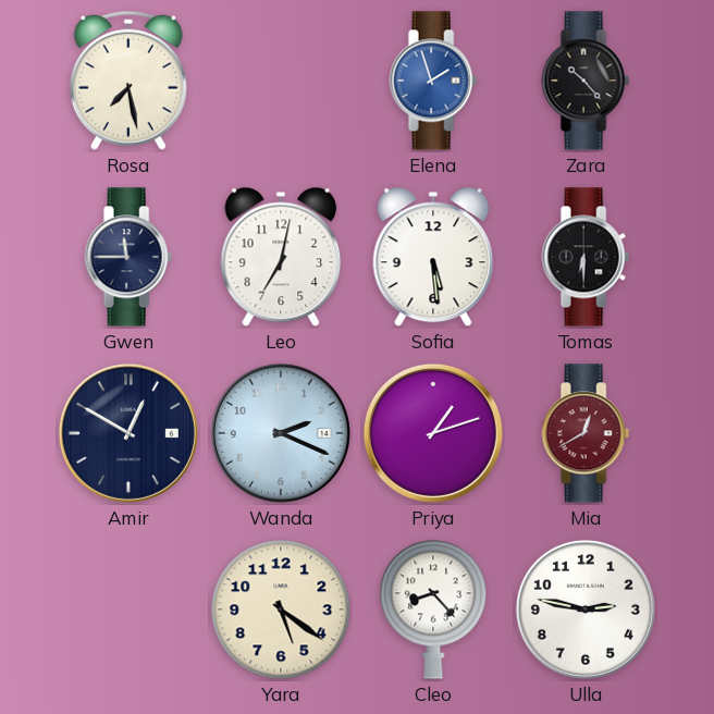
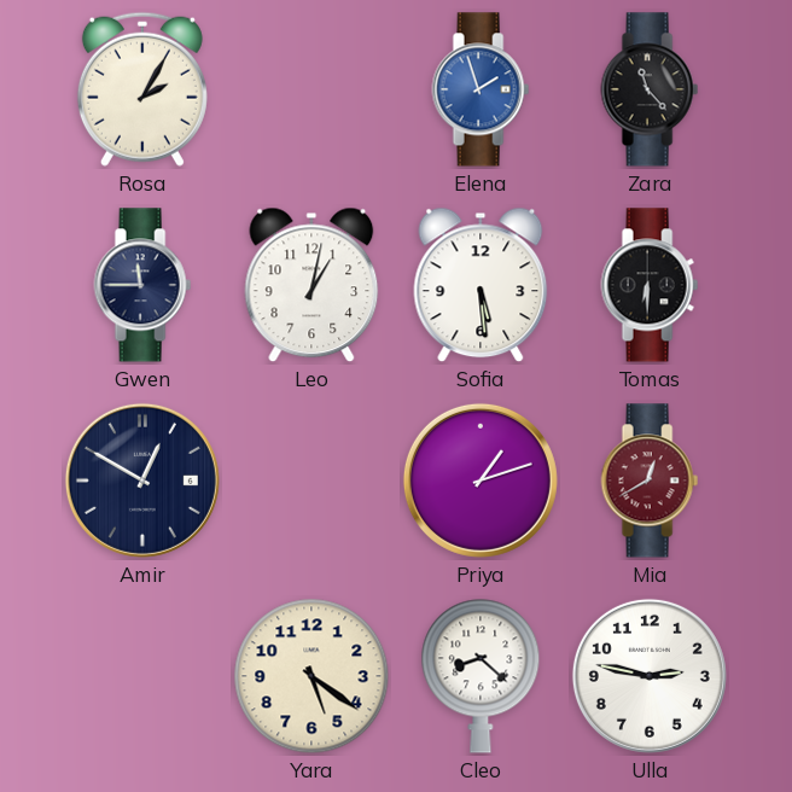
Rosa: 7:28 -> 2:05
Zara: 10:23 -> 11:23
Leo: 7:02 -> 1:02
Wanda: 2:19 -> none
Cleo: 8:23 -> 8:22
